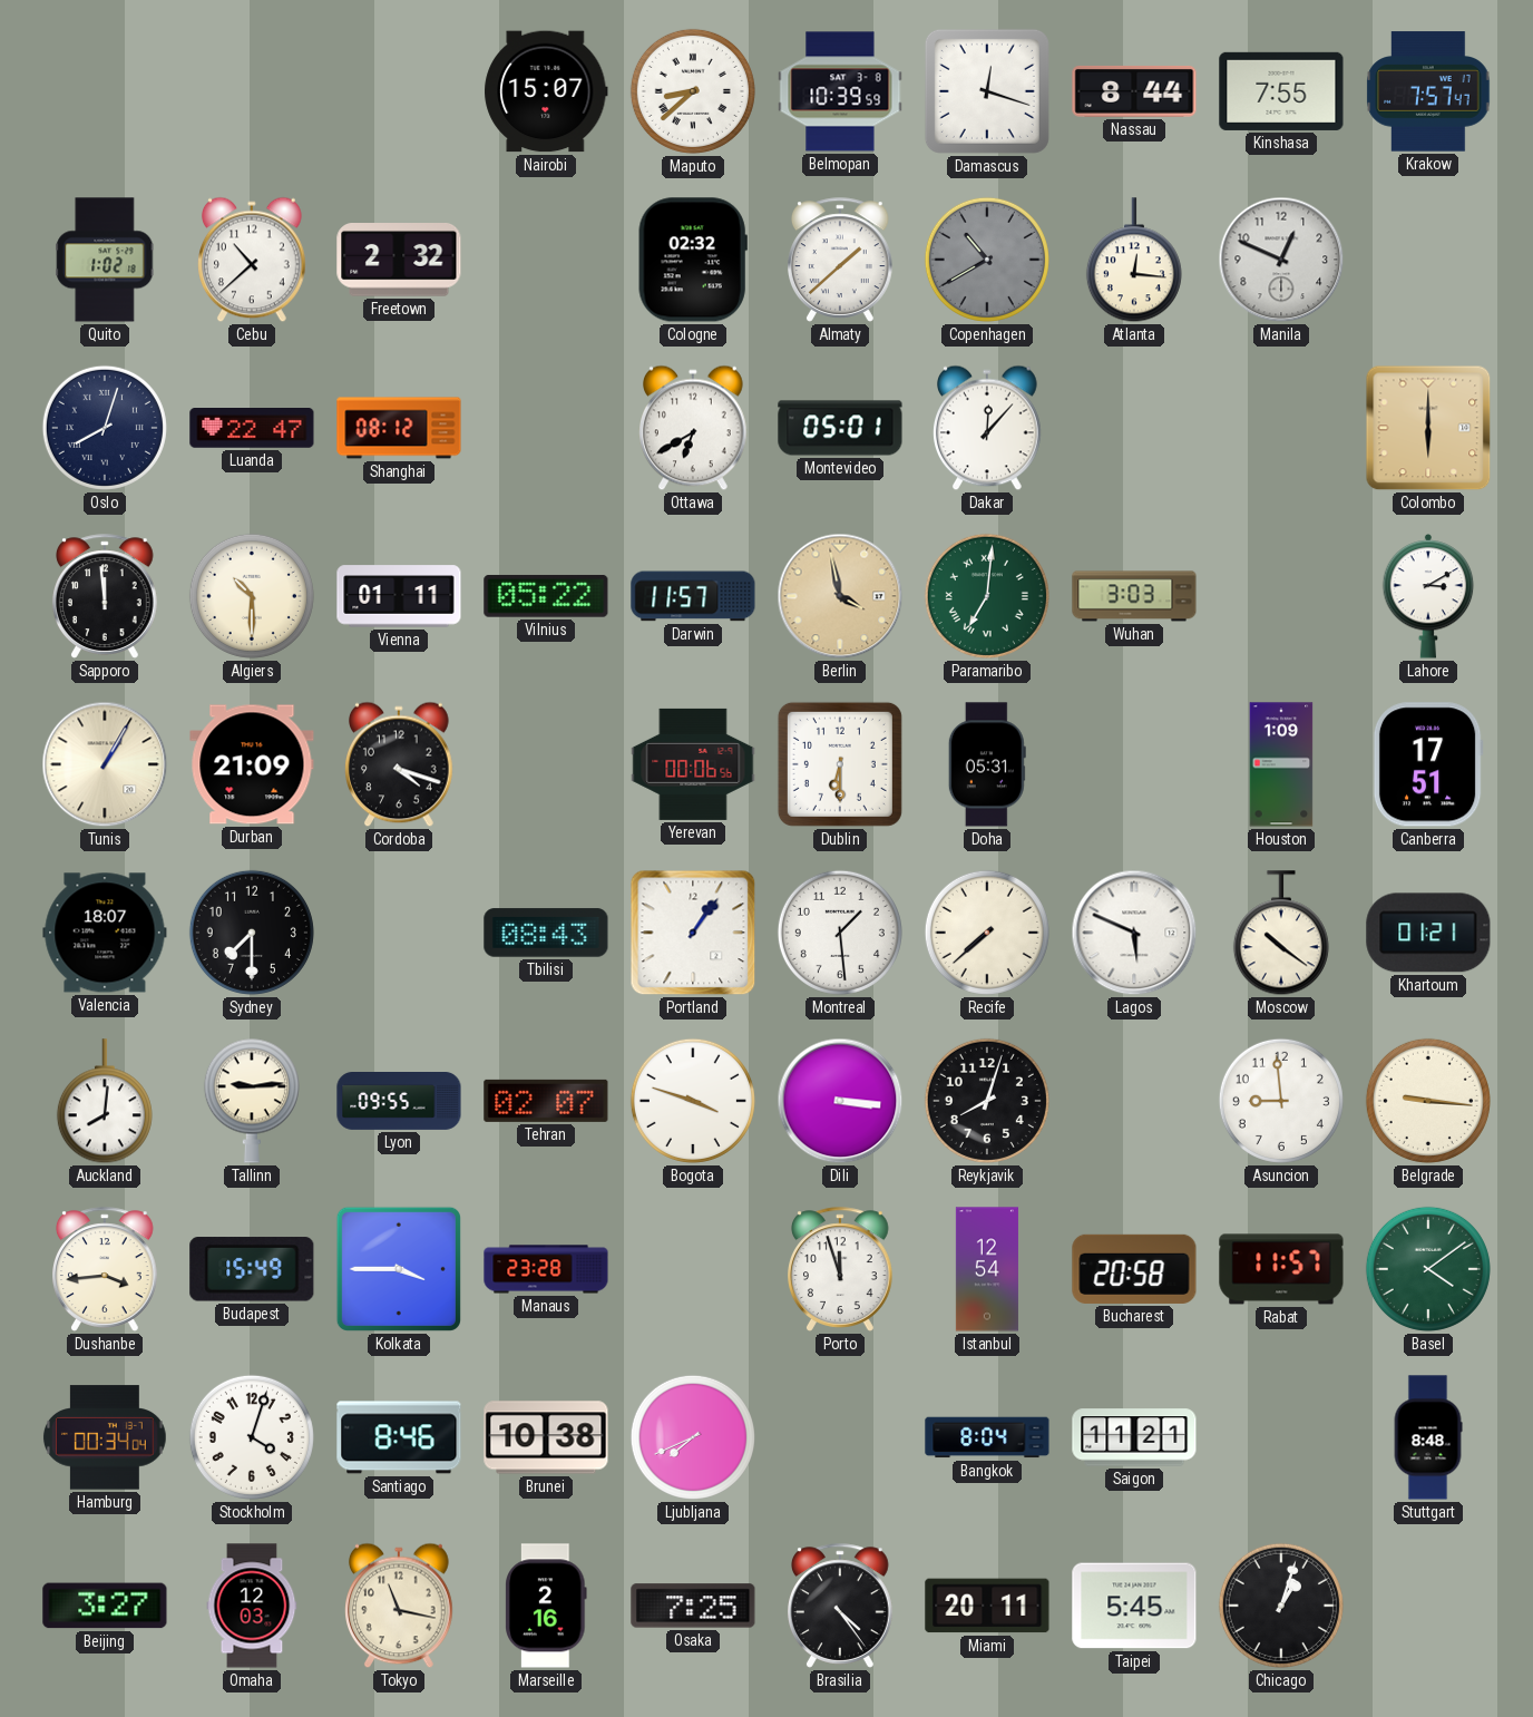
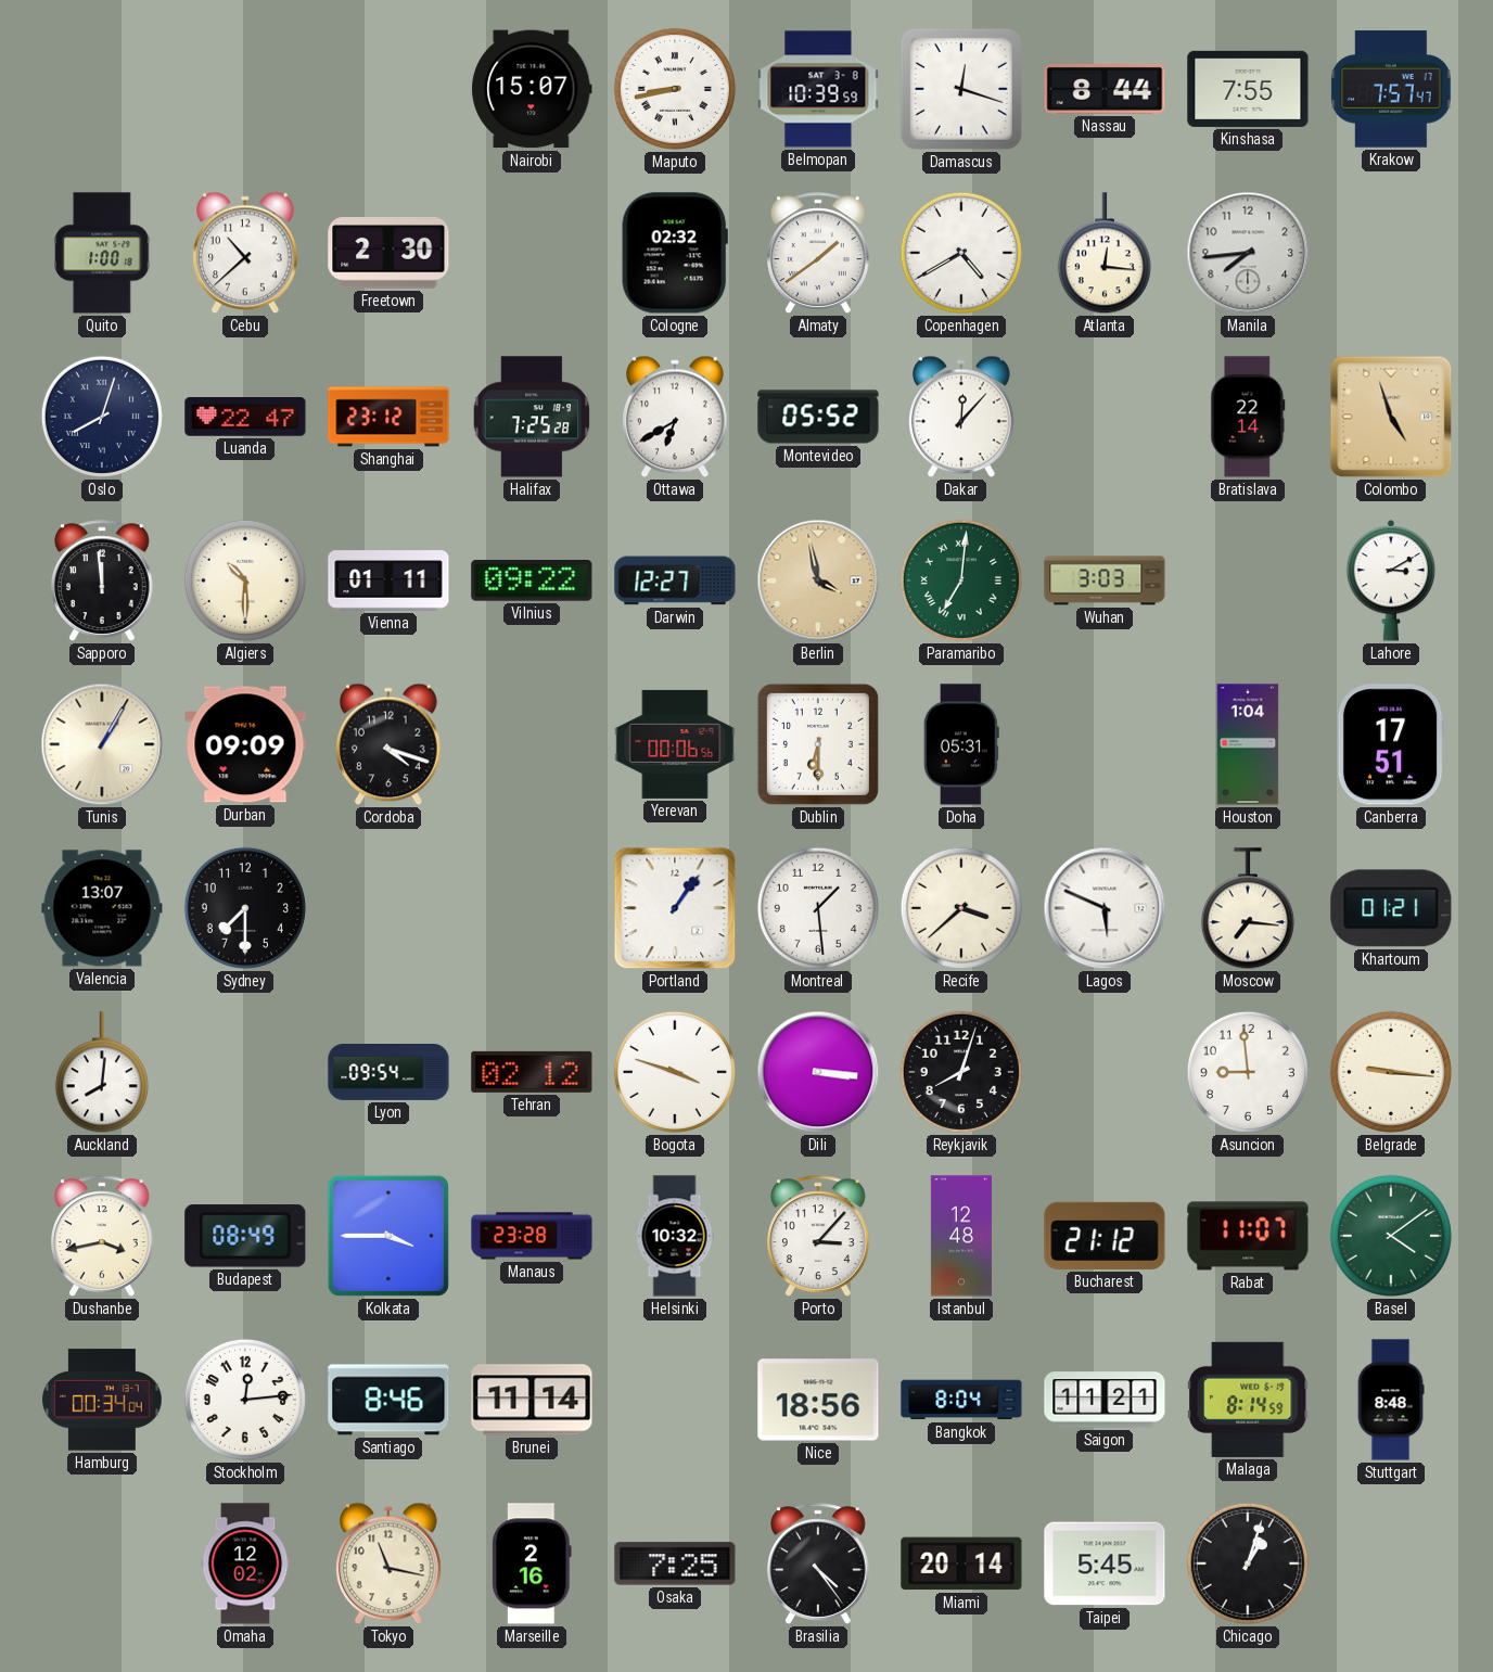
Maputo: 8:38 -> 8:43
Quito: 1:02 -> 1:00
Freetown: 2:32 -> 2:30
Almaty: 1:38 -> 1:39
Copenhagen: 10:40 -> 4:40
Copenhagen dial: grey -> white
Manila: 12:49 -> 7:44
Shanghai: 08:12 -> 23:12
Halifax: none -> 7:25
Montevideo: 05:01 -> 05:52
Bratislava: none -> 22:14
Colombo: 6:00 -> 4:57
Vilnius: 05:22 -> 09:22
Darwin: 11:57 -> 12:27
Durban: 21:09 -> 09:09
Houston: 1:09 -> 1:04
Valencia: 18:07 -> 13:07
Tbilisi: 08:43 -> none
Recife: 7:38 -> 3:38
Moscow: 10:21 -> 7:16
Tallinn: 9:14 -> none
Lyon: 09:55 -> 09:54
Tehran: 02:07 -> 02:12
Dushanbe: 3:44 -> 3:43
Budapest: 15:49 -> 08:49
Helsinki: none -> 10:32
Porto: 11:57 -> 3:07
Istanbul: 12:54 -> 12:48
Bucharest: 20:58 -> 21:12
Rabat: 11:57 -> 11:07
Stockholm: 4:03 -> 12:14
Brunei: 10:38 -> 11:14
Ljubljana: 7:41 -> none
Nice: none -> 18:56
Malaga: none -> 8:14
Beijing: 3:27 -> none
Omaha: 12:03 -> 12:02
Miami: 20:11 -> 20:14
